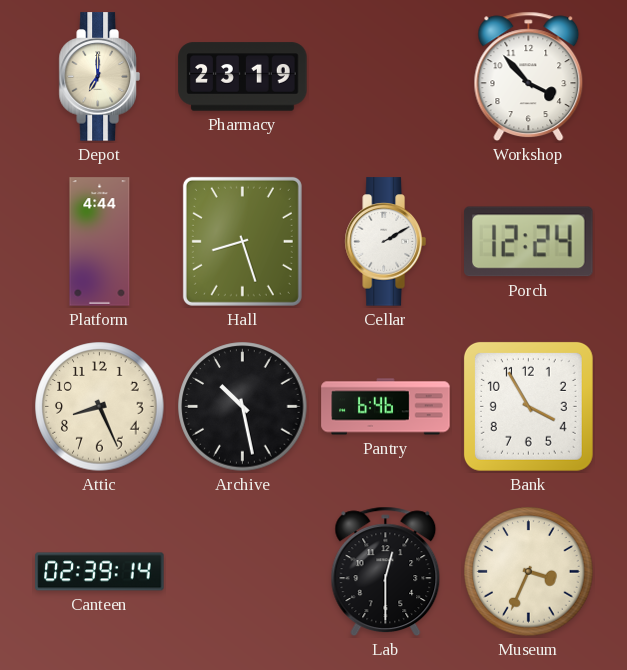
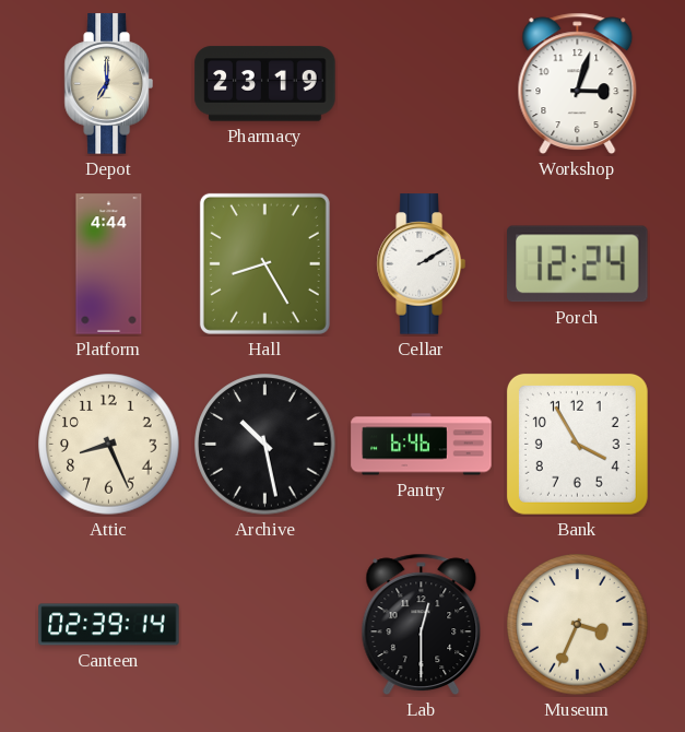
Workshop: 3:53 -> 3:03
Hall: 8:27 -> 8:25
